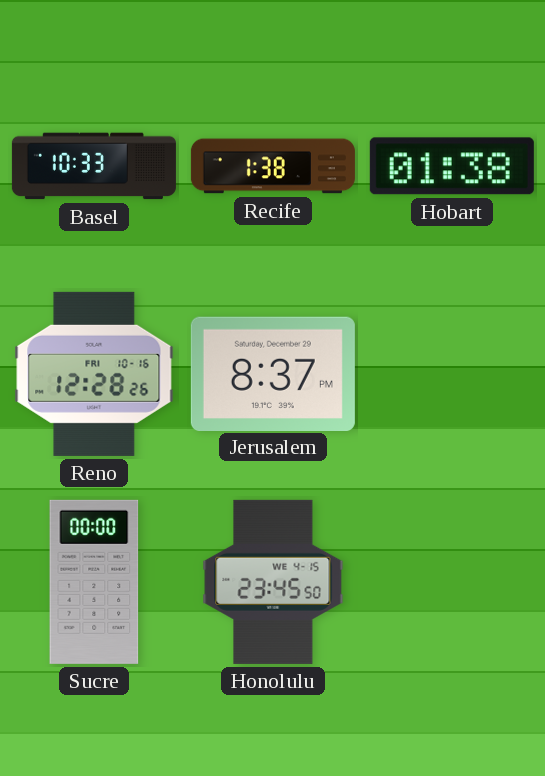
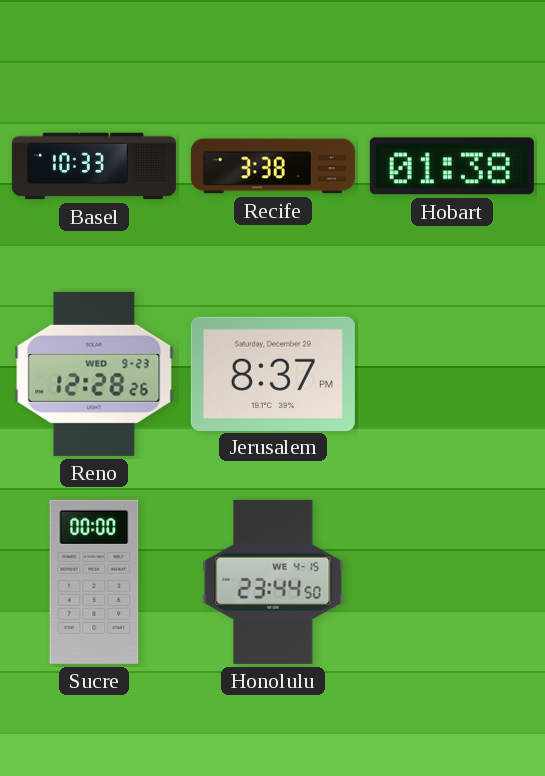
Recife: 1:38 -> 3:38
Reno date: FRI 10-16 -> WED 9-23
Honolulu: 23:45 -> 23:44
